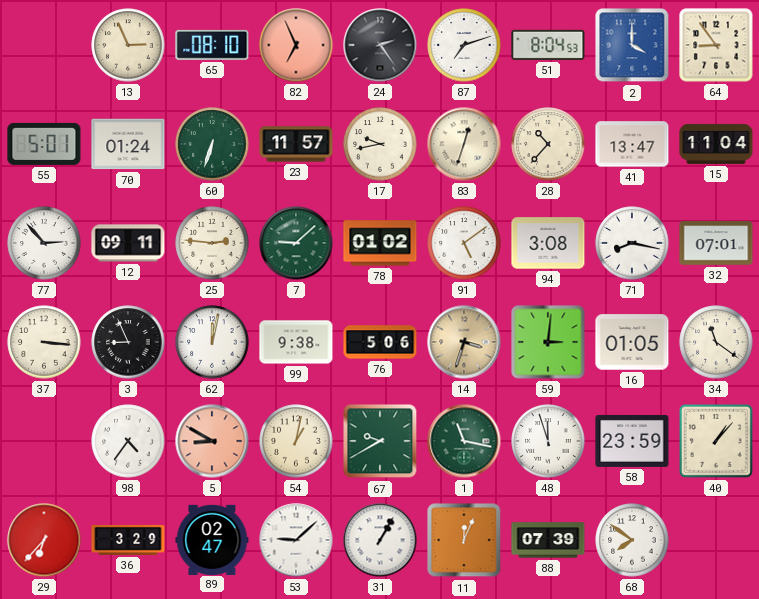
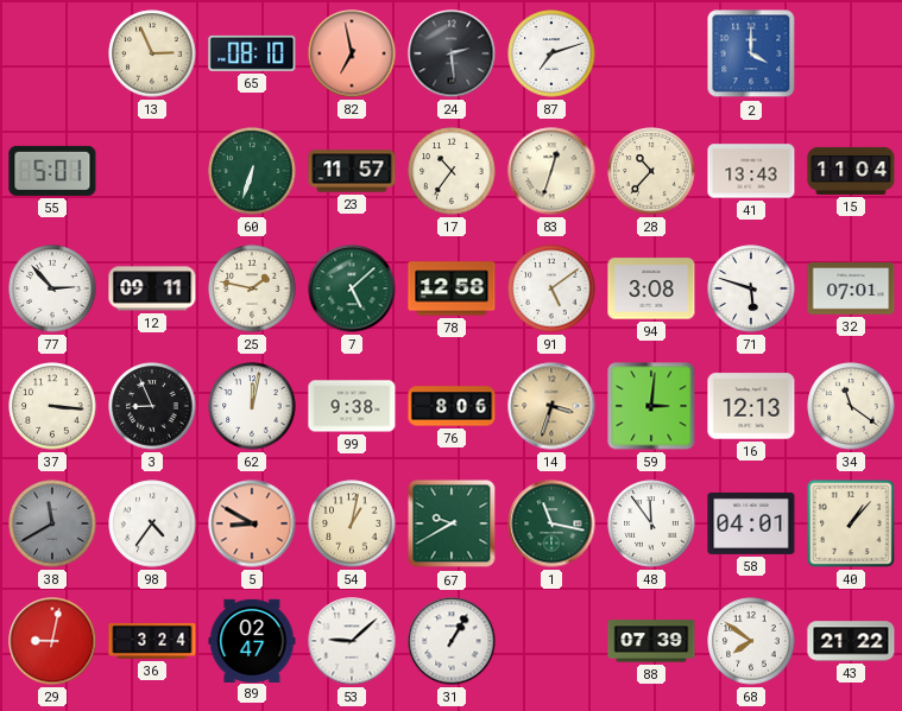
82: 6:56 -> 6:58
24: 2:24 -> 2:29
51: 8:04 -> none
64: 8:54 -> none
70: 01:24 -> none
17: 9:43 -> 10:36
41: 13:47 -> 13:43
25: 2:46 -> 1:47
7: 9:08 -> 5:08
78: 01:02 -> 12:58
71: 8:17 -> 5:48
76: 5:06 -> 8:06
16: 01:05 -> 12:13
38: none -> 11:40
48: 11:57 -> 11:54
58: 23:59 -> 04:01
29: 6:37 -> 9:02
36: 3:29 -> 3:24
11: 12:04 -> none
43: none -> 21:22
